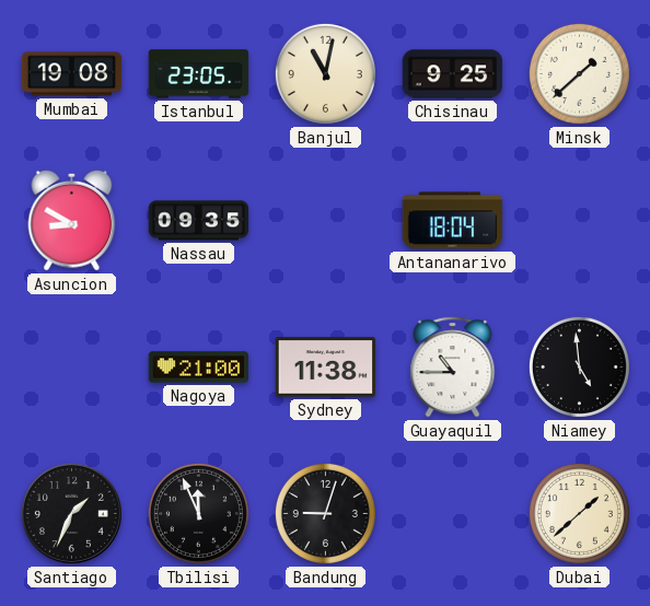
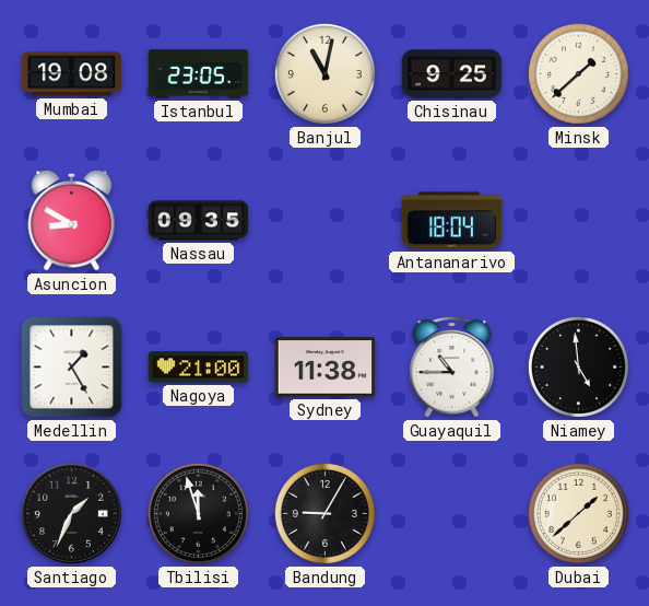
Medellin: none -> 1:25
Tbilisi: 11:56 -> 11:57
Bandung: 9:03 -> 9:05
